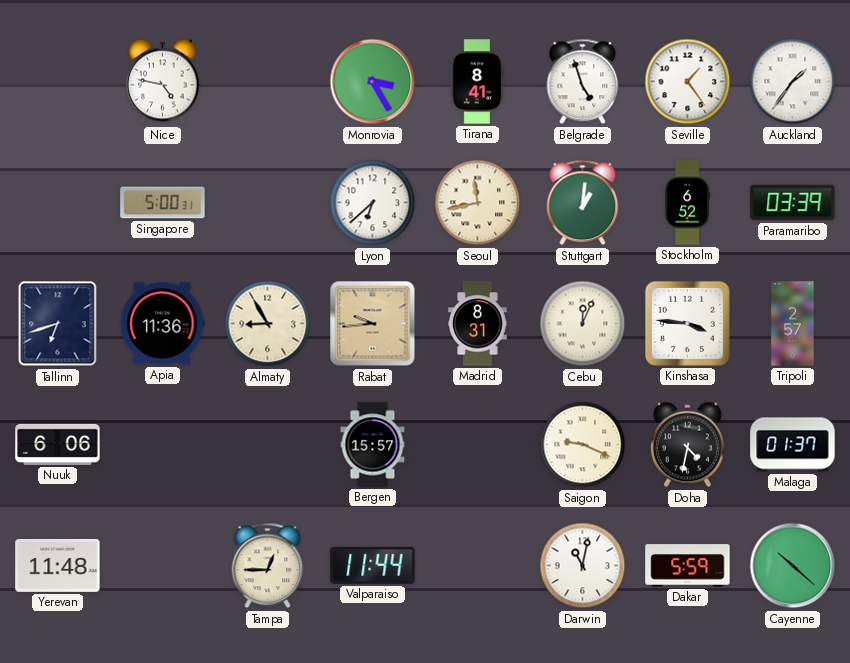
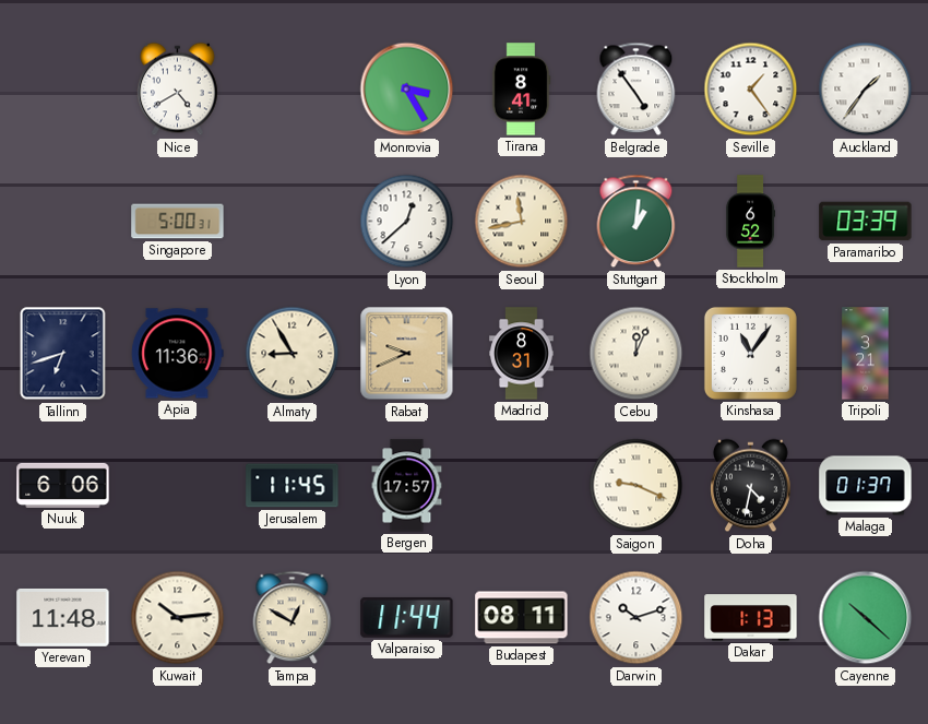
Nice: 4:47 -> 4:40
Belgrade: 4:57 -> 4:54
Lyon: 6:38 -> 12:38
Rabat: 9:44 -> 9:41
Kinshasa: 3:46 -> 11:06
Tripoli: 2:57 -> 3:21
Jerusalem: none -> 11:45
Bergen: 15:57 -> 17:57
Kuwait: none -> 10:14
Tampa: 12:45 -> 12:50
Budapest: none -> 08:11
Darwin: 11:02 -> 10:12
Dakar: 5:59 -> 1:13
